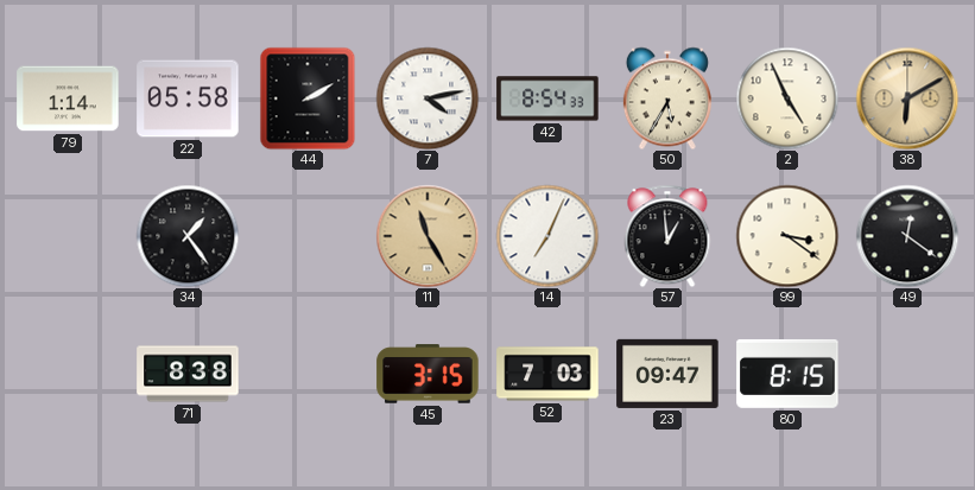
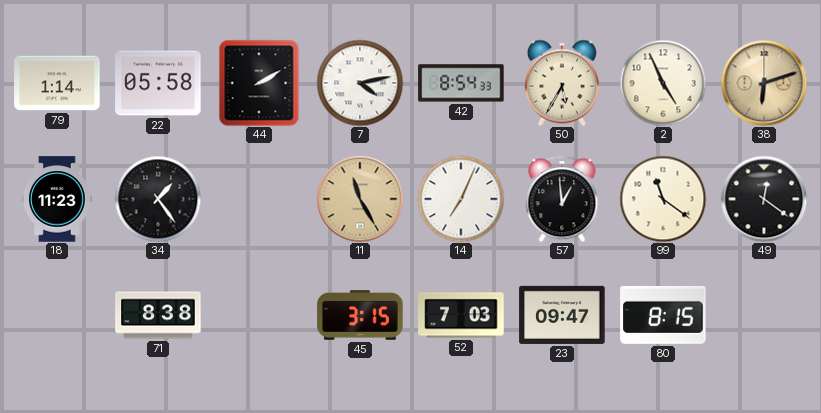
38: 6:10 -> 6:12
18: none -> 11:23
99: 3:21 -> 11:21
